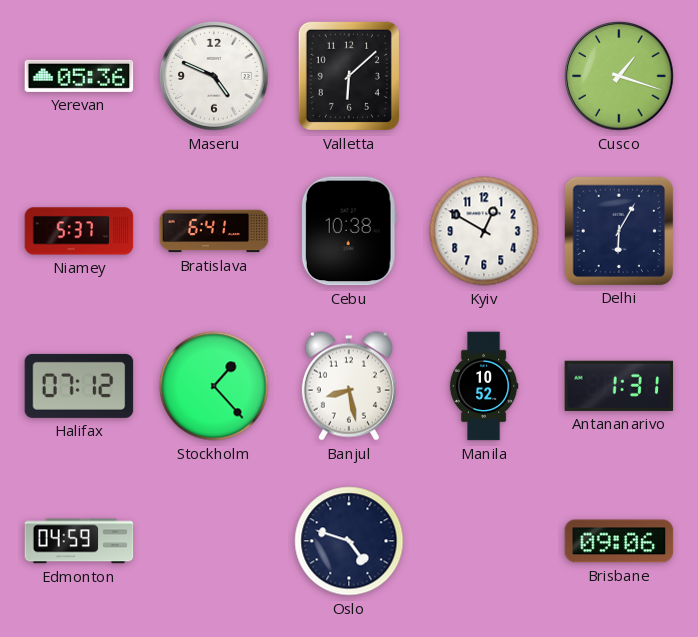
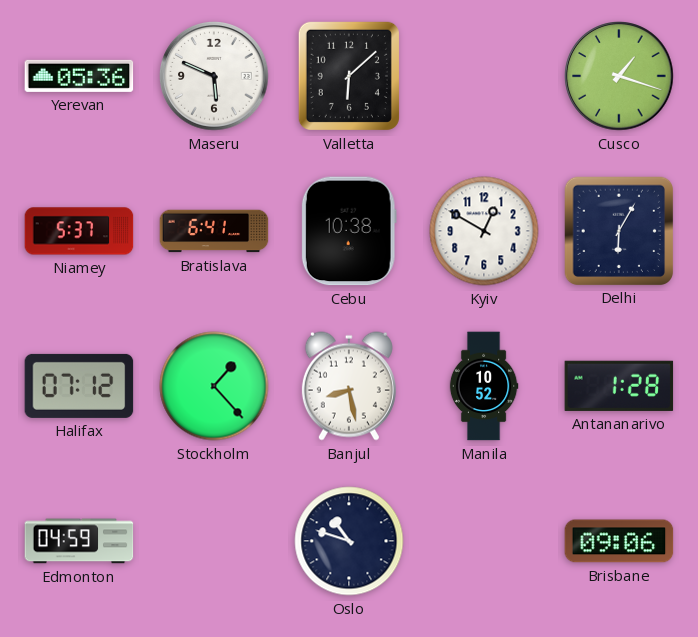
Maseru: 4:49 -> 5:49
Antananarivo: 1:31 -> 1:28
Oslo: 4:48 -> 10:48
